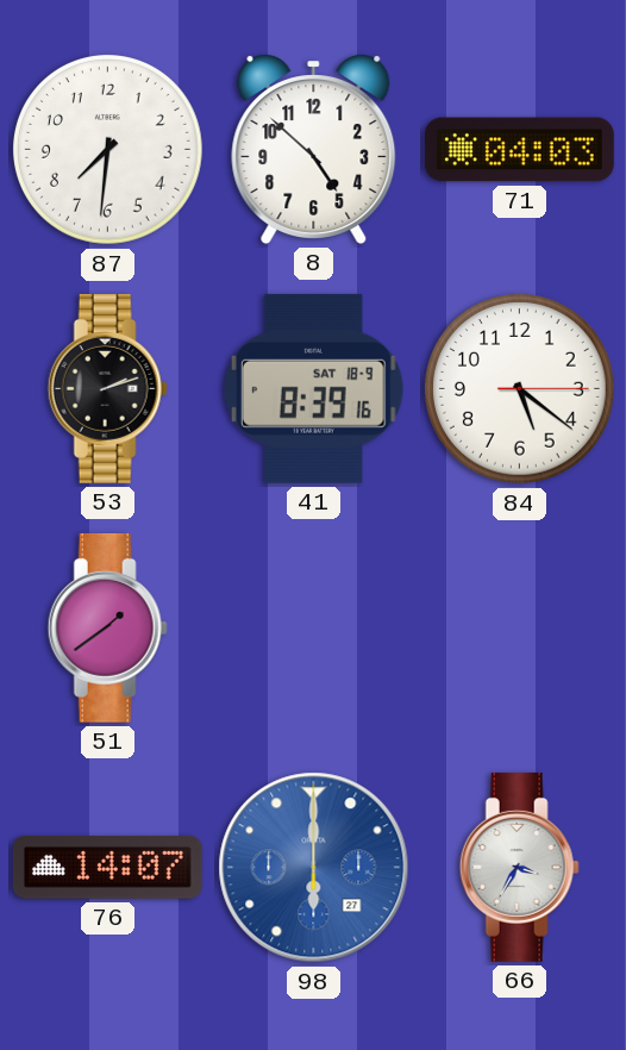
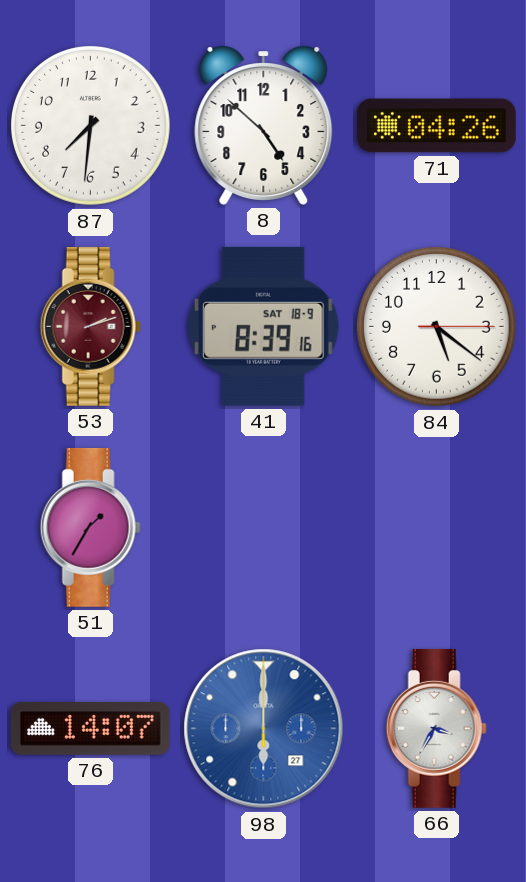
71: 04:03 -> 04:26
53 dial: black -> burgundy
51: 1:39 -> 1:35
